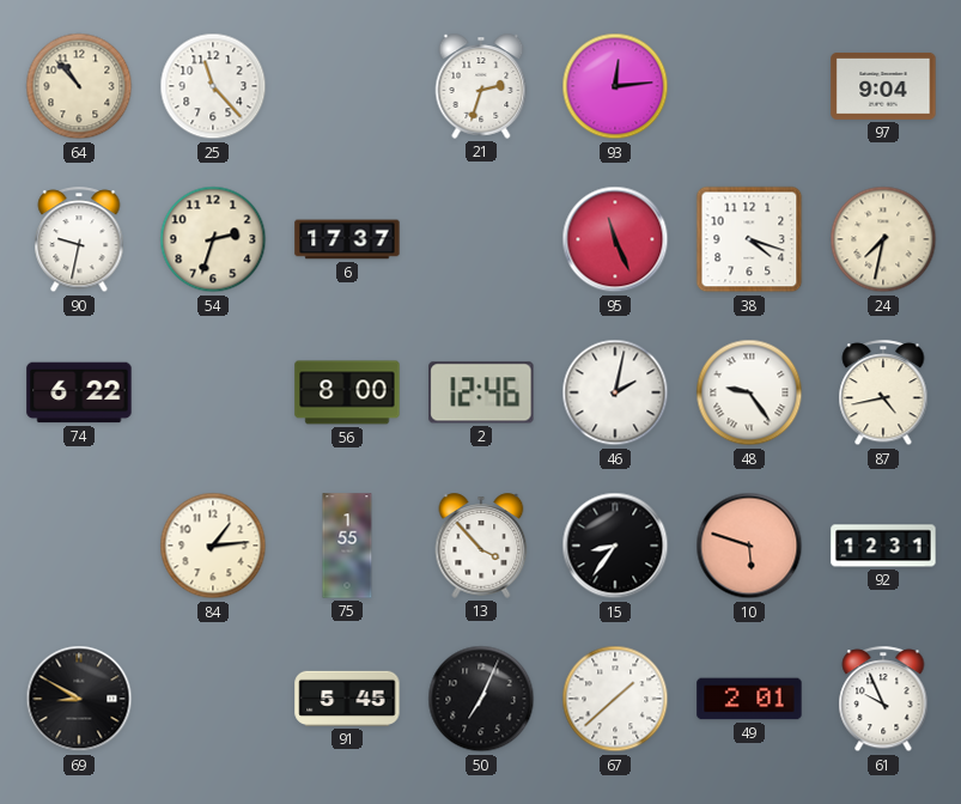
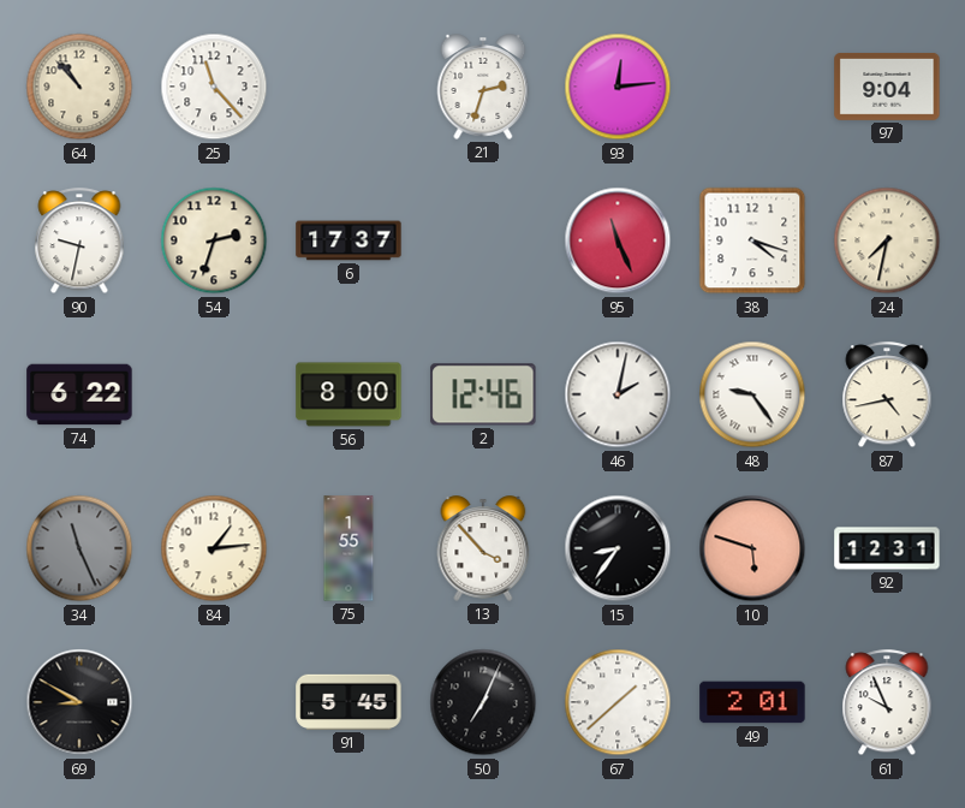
34: none -> 11:26
